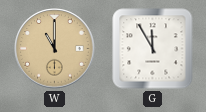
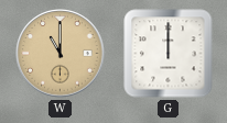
G: 11:55 -> 12:00
